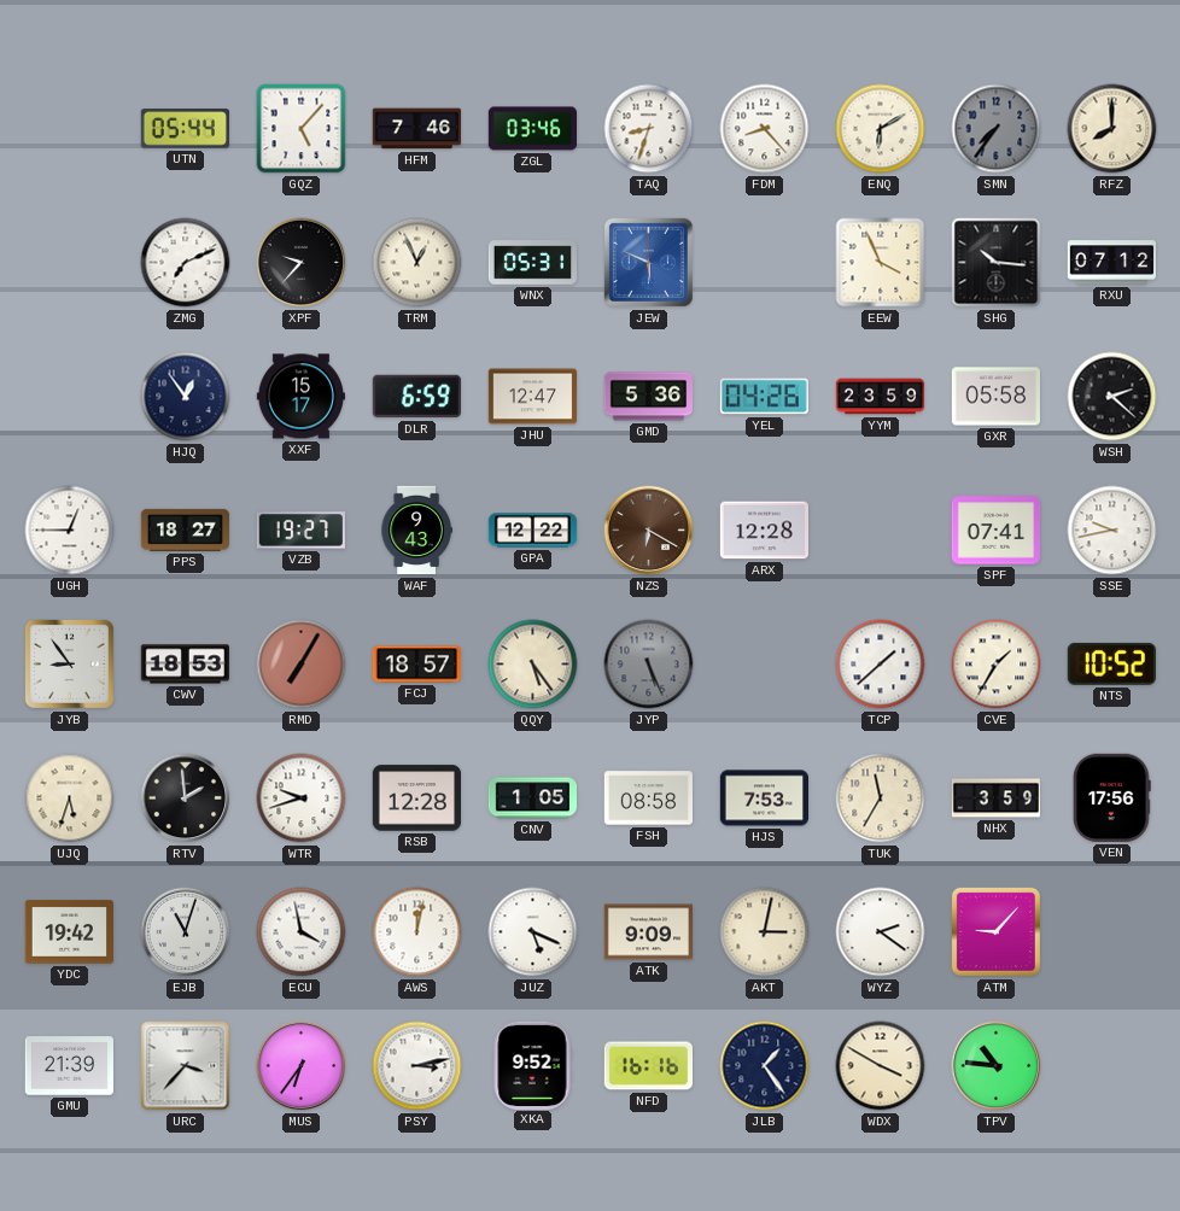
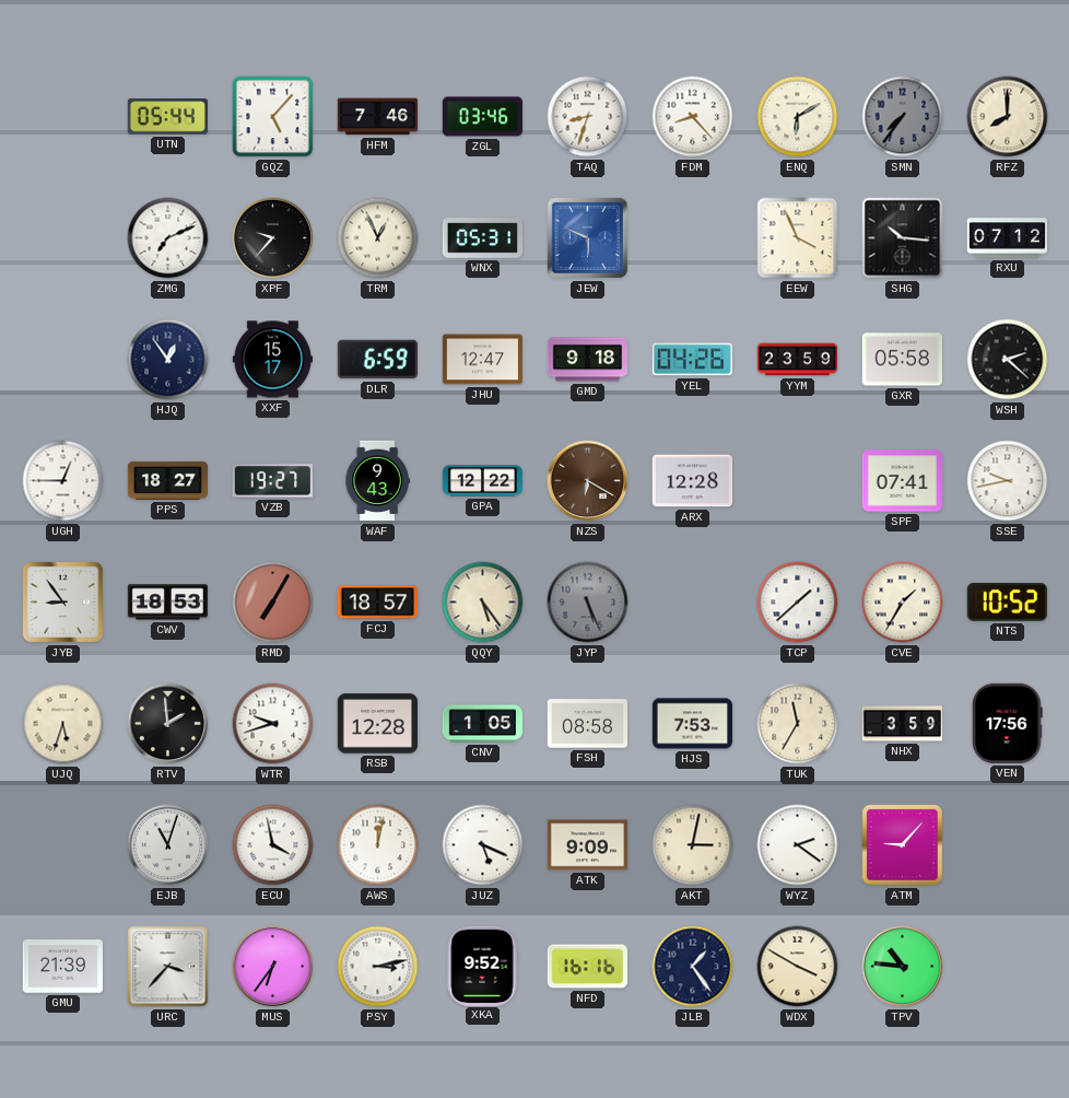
GMD: 5:36 -> 9:18
YDC: 19:42 -> none
